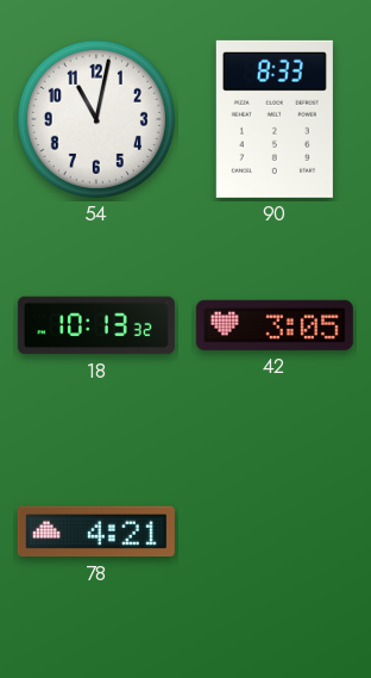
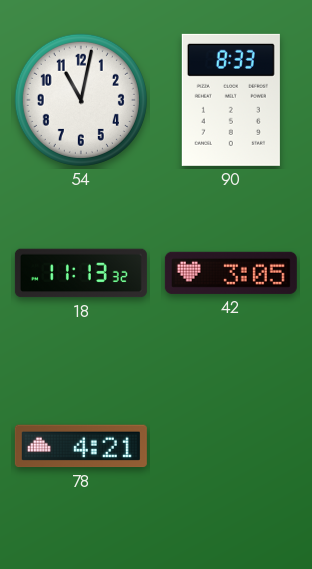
18: 10:13 -> 11:13
